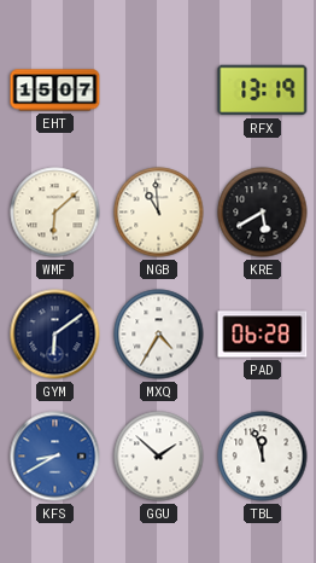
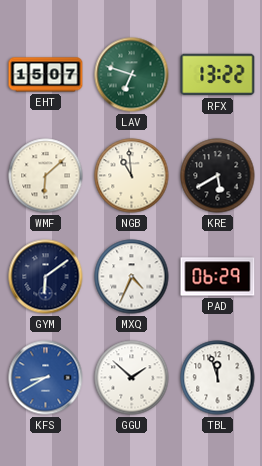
LAV: none -> 6:48
RFX: 13:19 -> 13:22
MXQ: 4:35 -> 4:34
PAD: 06:28 -> 06:29
